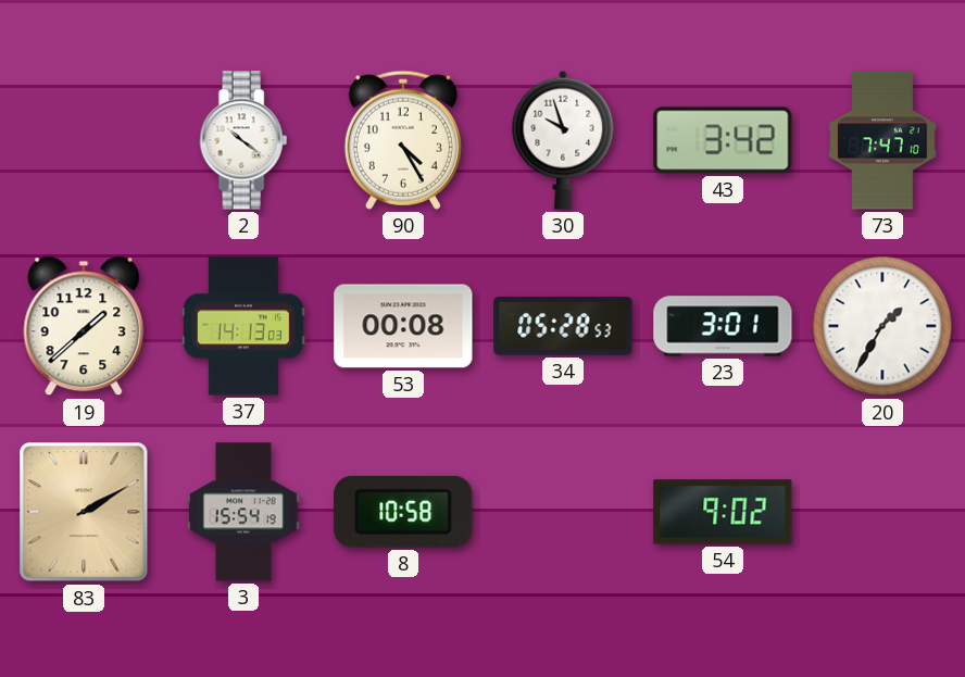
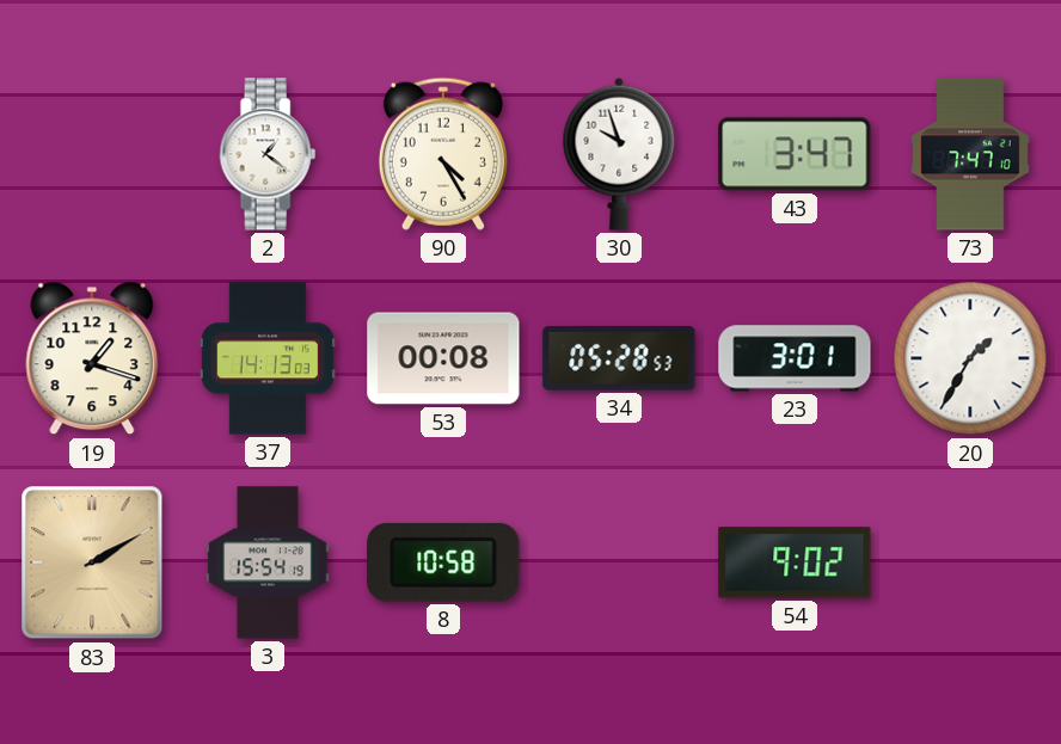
2: 10:21 -> 1:21
43: 3:42 -> 3:47
19: 1:38 -> 1:18
